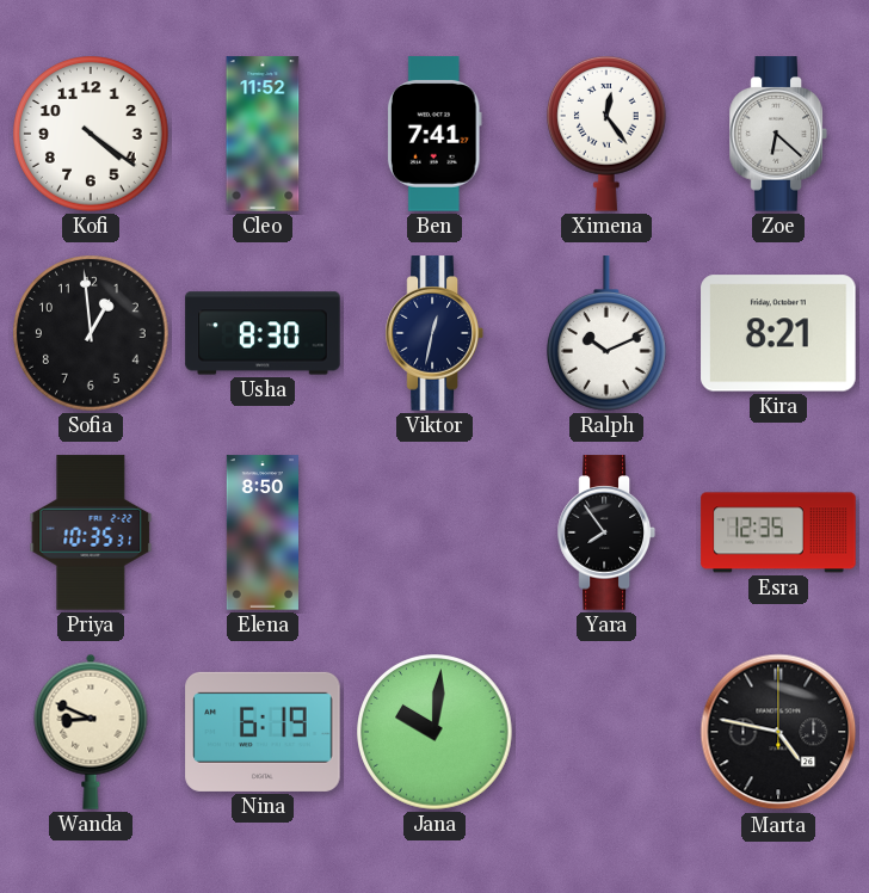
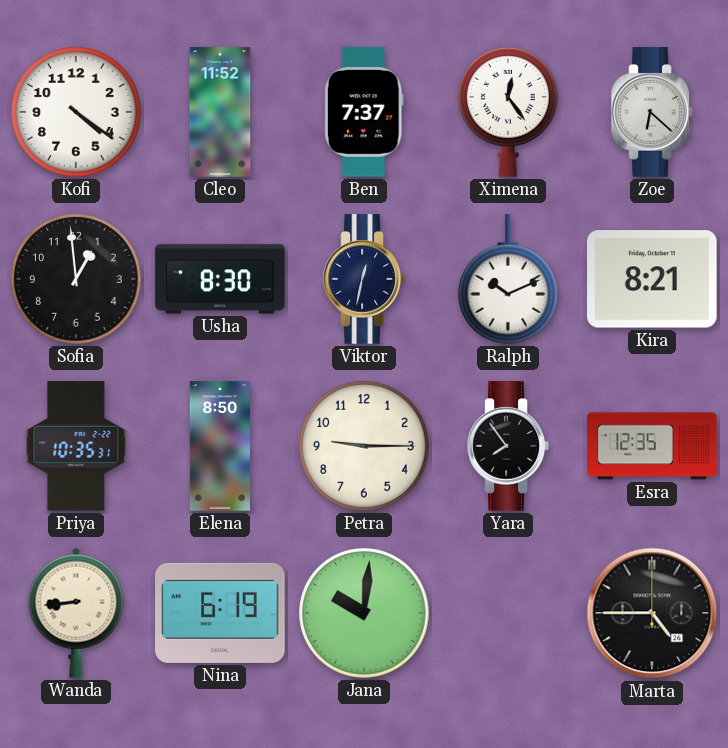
Ben: 7:41 -> 7:37
Petra: none -> 9:15
Wanda: 8:49 -> 8:44
Marta: 4:47 -> 4:45
